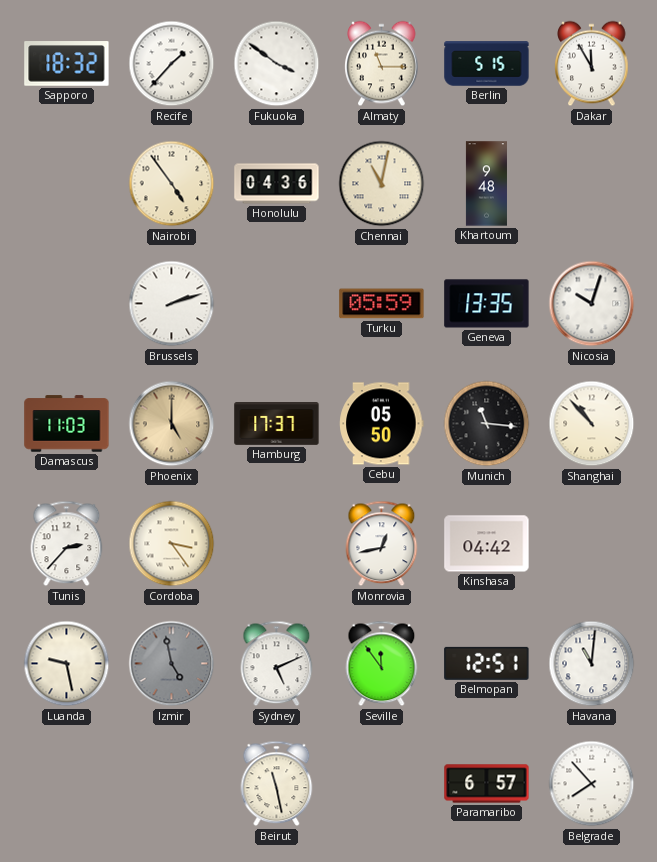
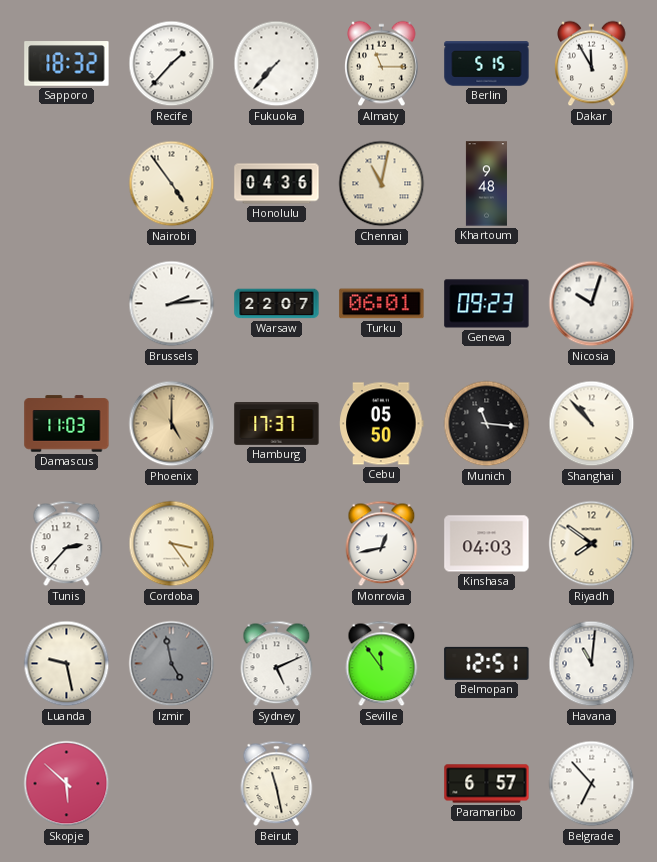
Fukuoka: 3:51 -> 7:37
Brussels: 2:12 -> 2:14
Warsaw: none -> 22:07
Turku: 05:59 -> 06:01
Geneva: 13:35 -> 09:23
Kinshasa: 04:42 -> 04:03
Riyadh: none -> 7:51
Skopje: none -> 5:52
Belgrade: 7:53 -> 6:53
